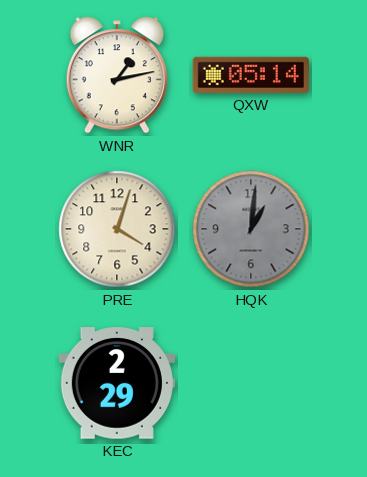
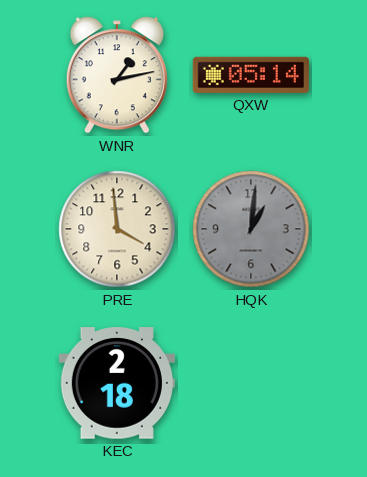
PRE: 4:03 -> 3:59
KEC: 2:29 -> 2:18
